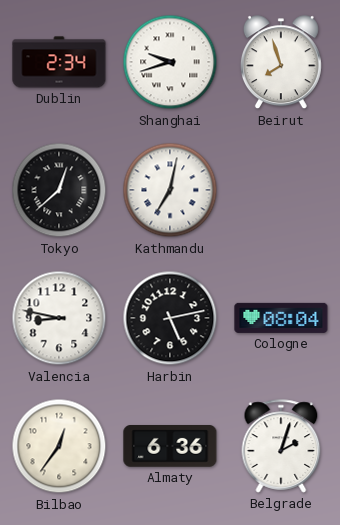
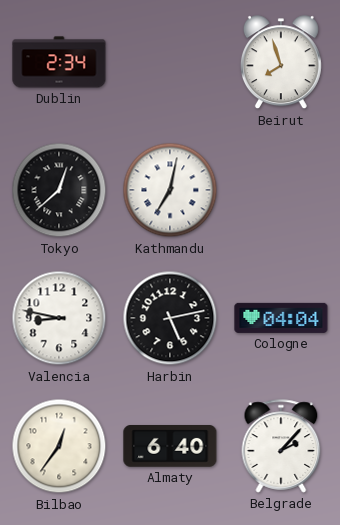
Shanghai: 9:42 -> none
Cologne: 08:04 -> 04:04
Almaty: 6:36 -> 6:40
Belgrade: 2:03 -> 2:07
